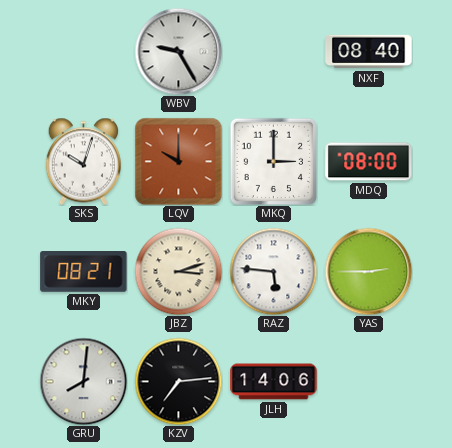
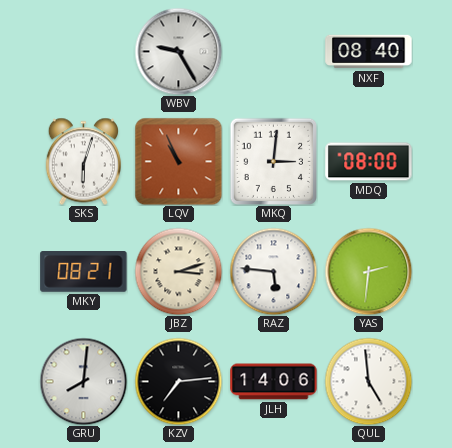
SKS: 10:03 -> 6:03
LQV: 10:00 -> 10:56
MKQ: 3:00 -> 3:01
YAS: 2:45 -> 2:31
QUL: none -> 4:59
